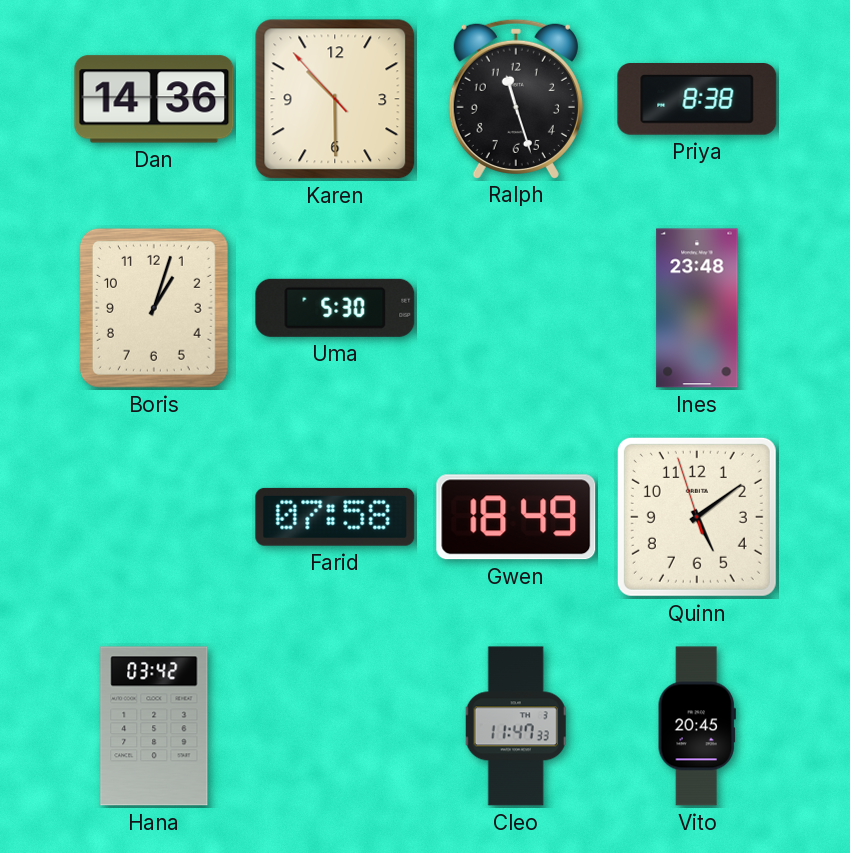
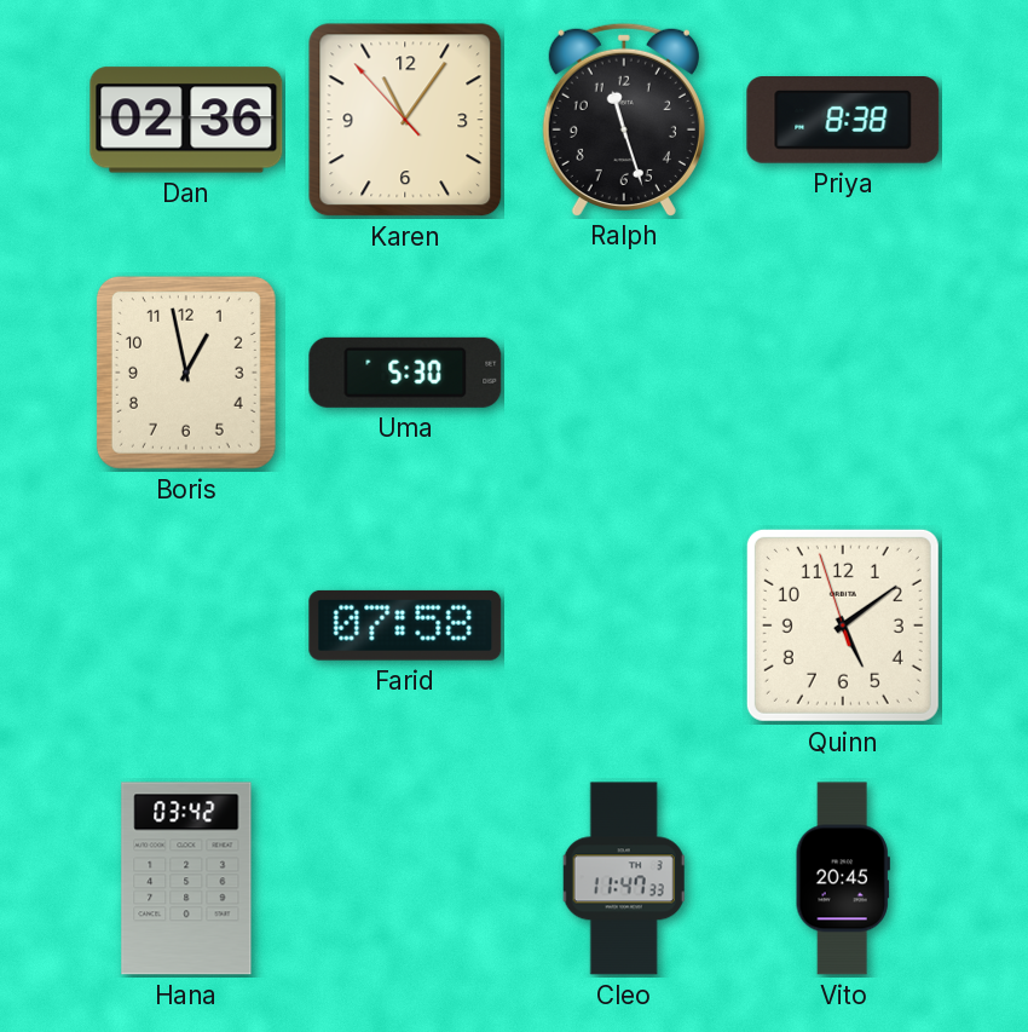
Dan: 14:36 -> 02:36
Karen: 10:29 -> 11:05
Boris: 1:03 -> 12:58
Ines: 23:48 -> none
Gwen: 18:49 -> none
